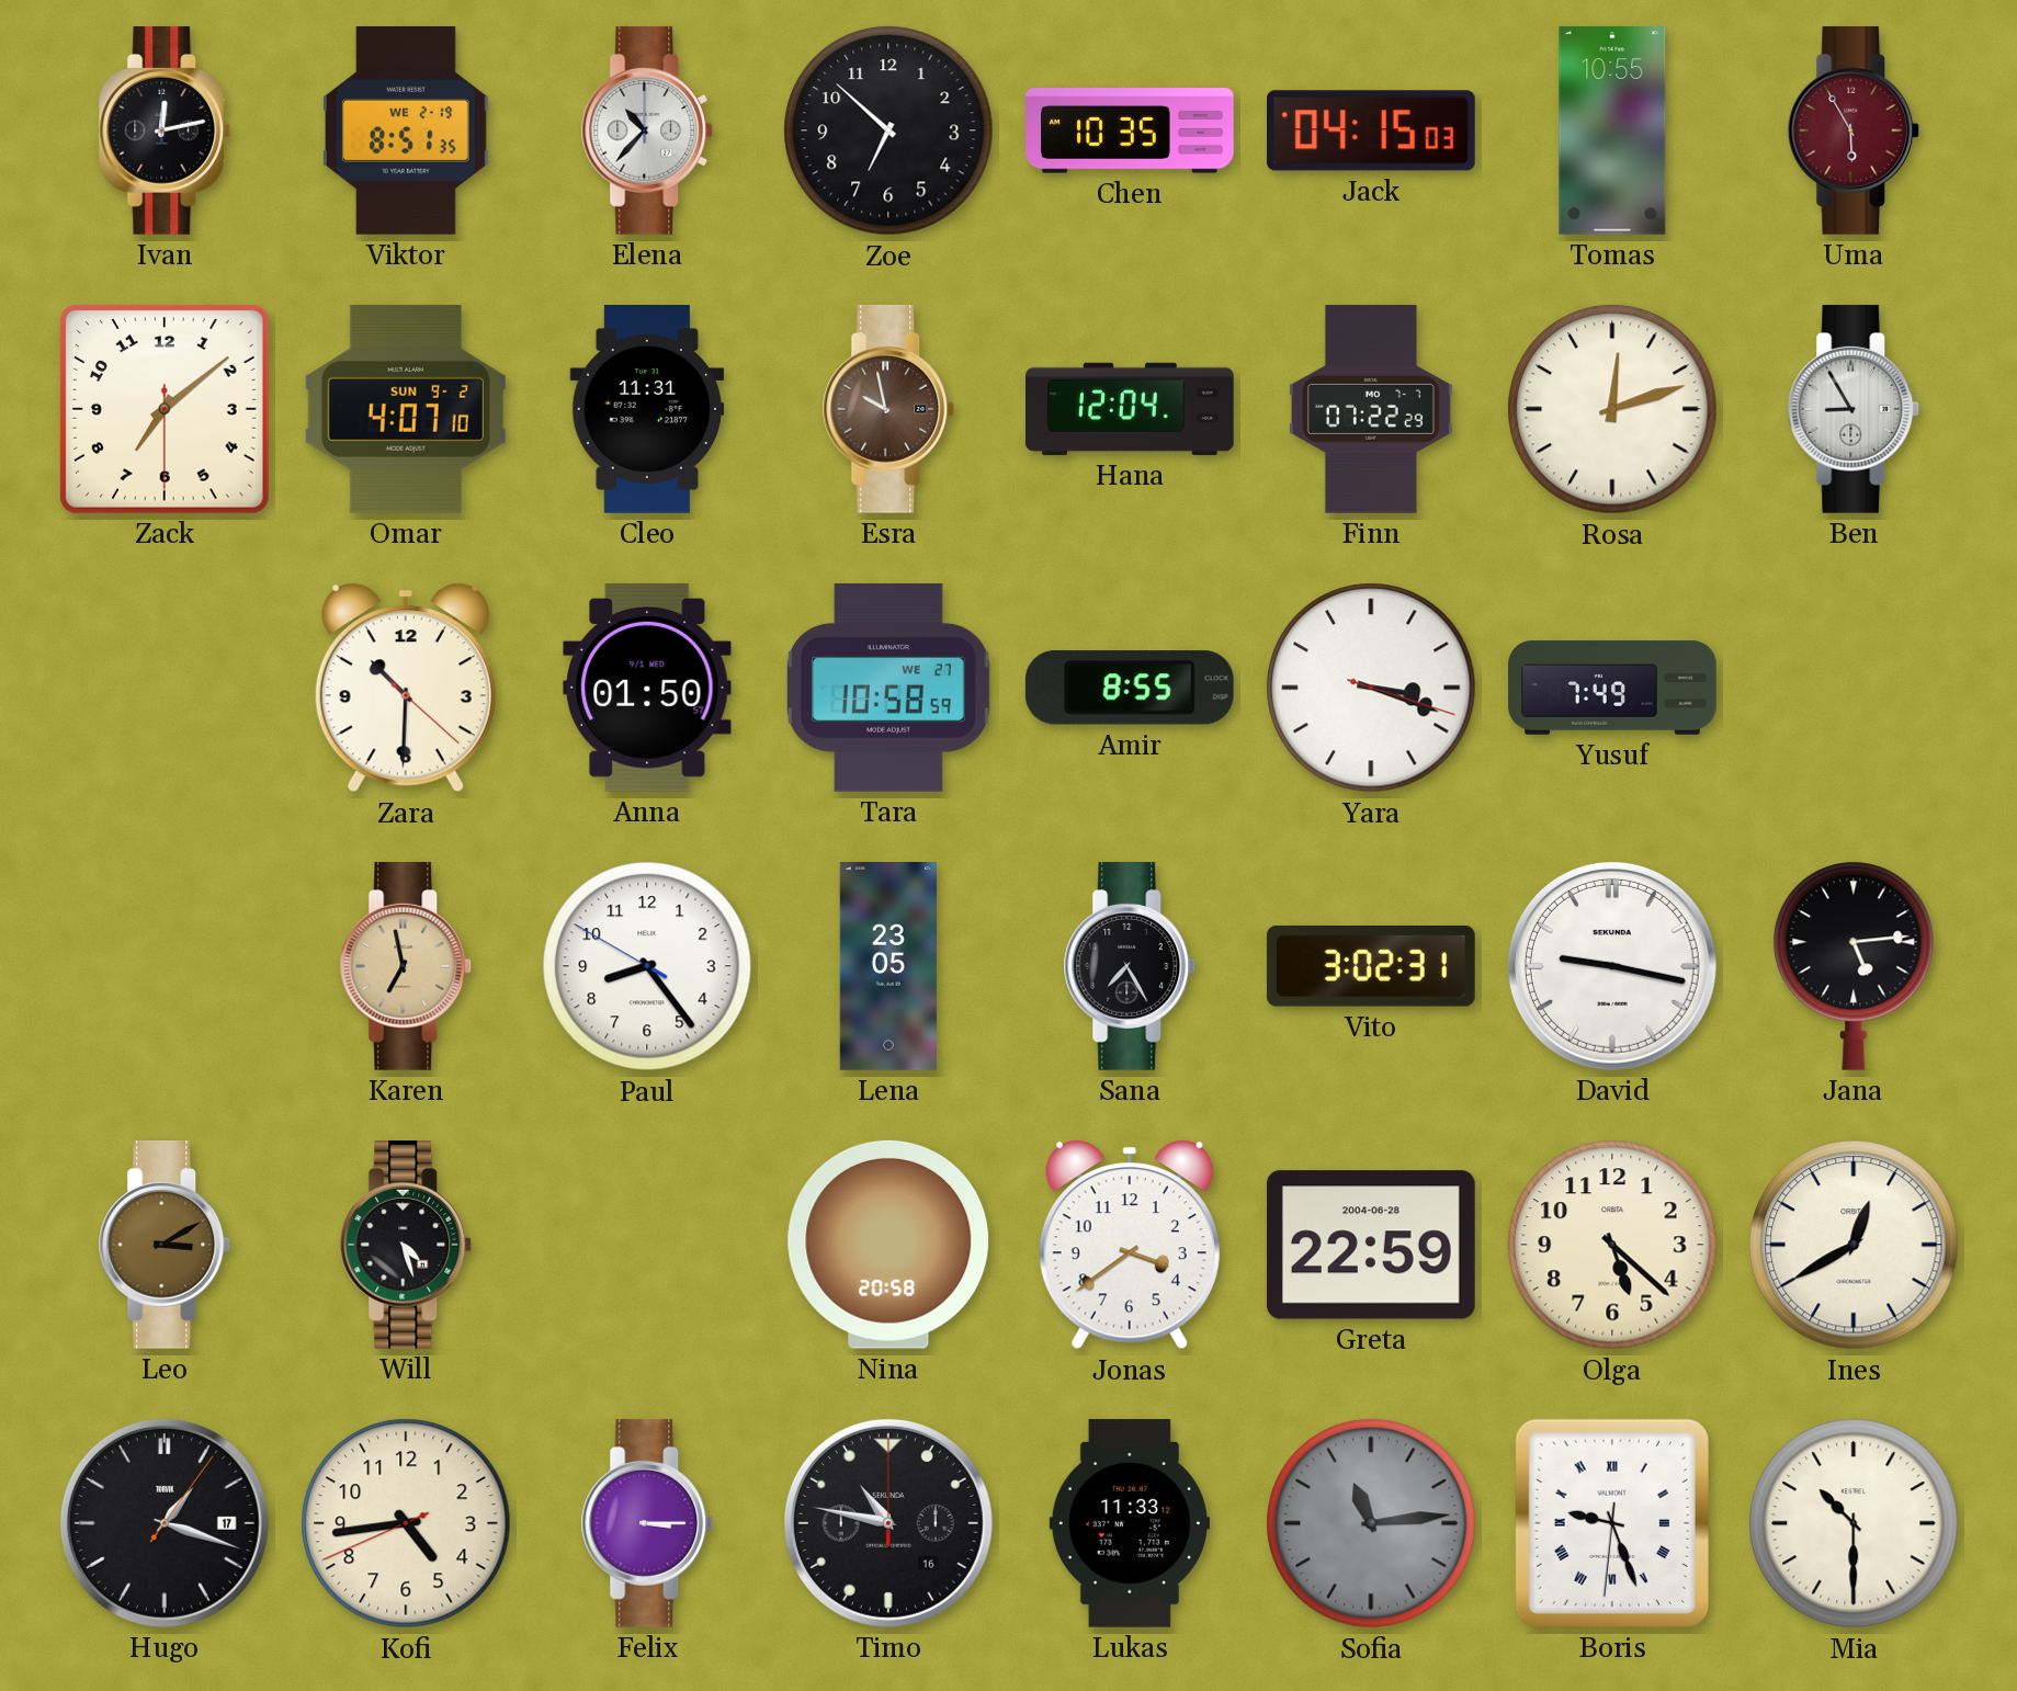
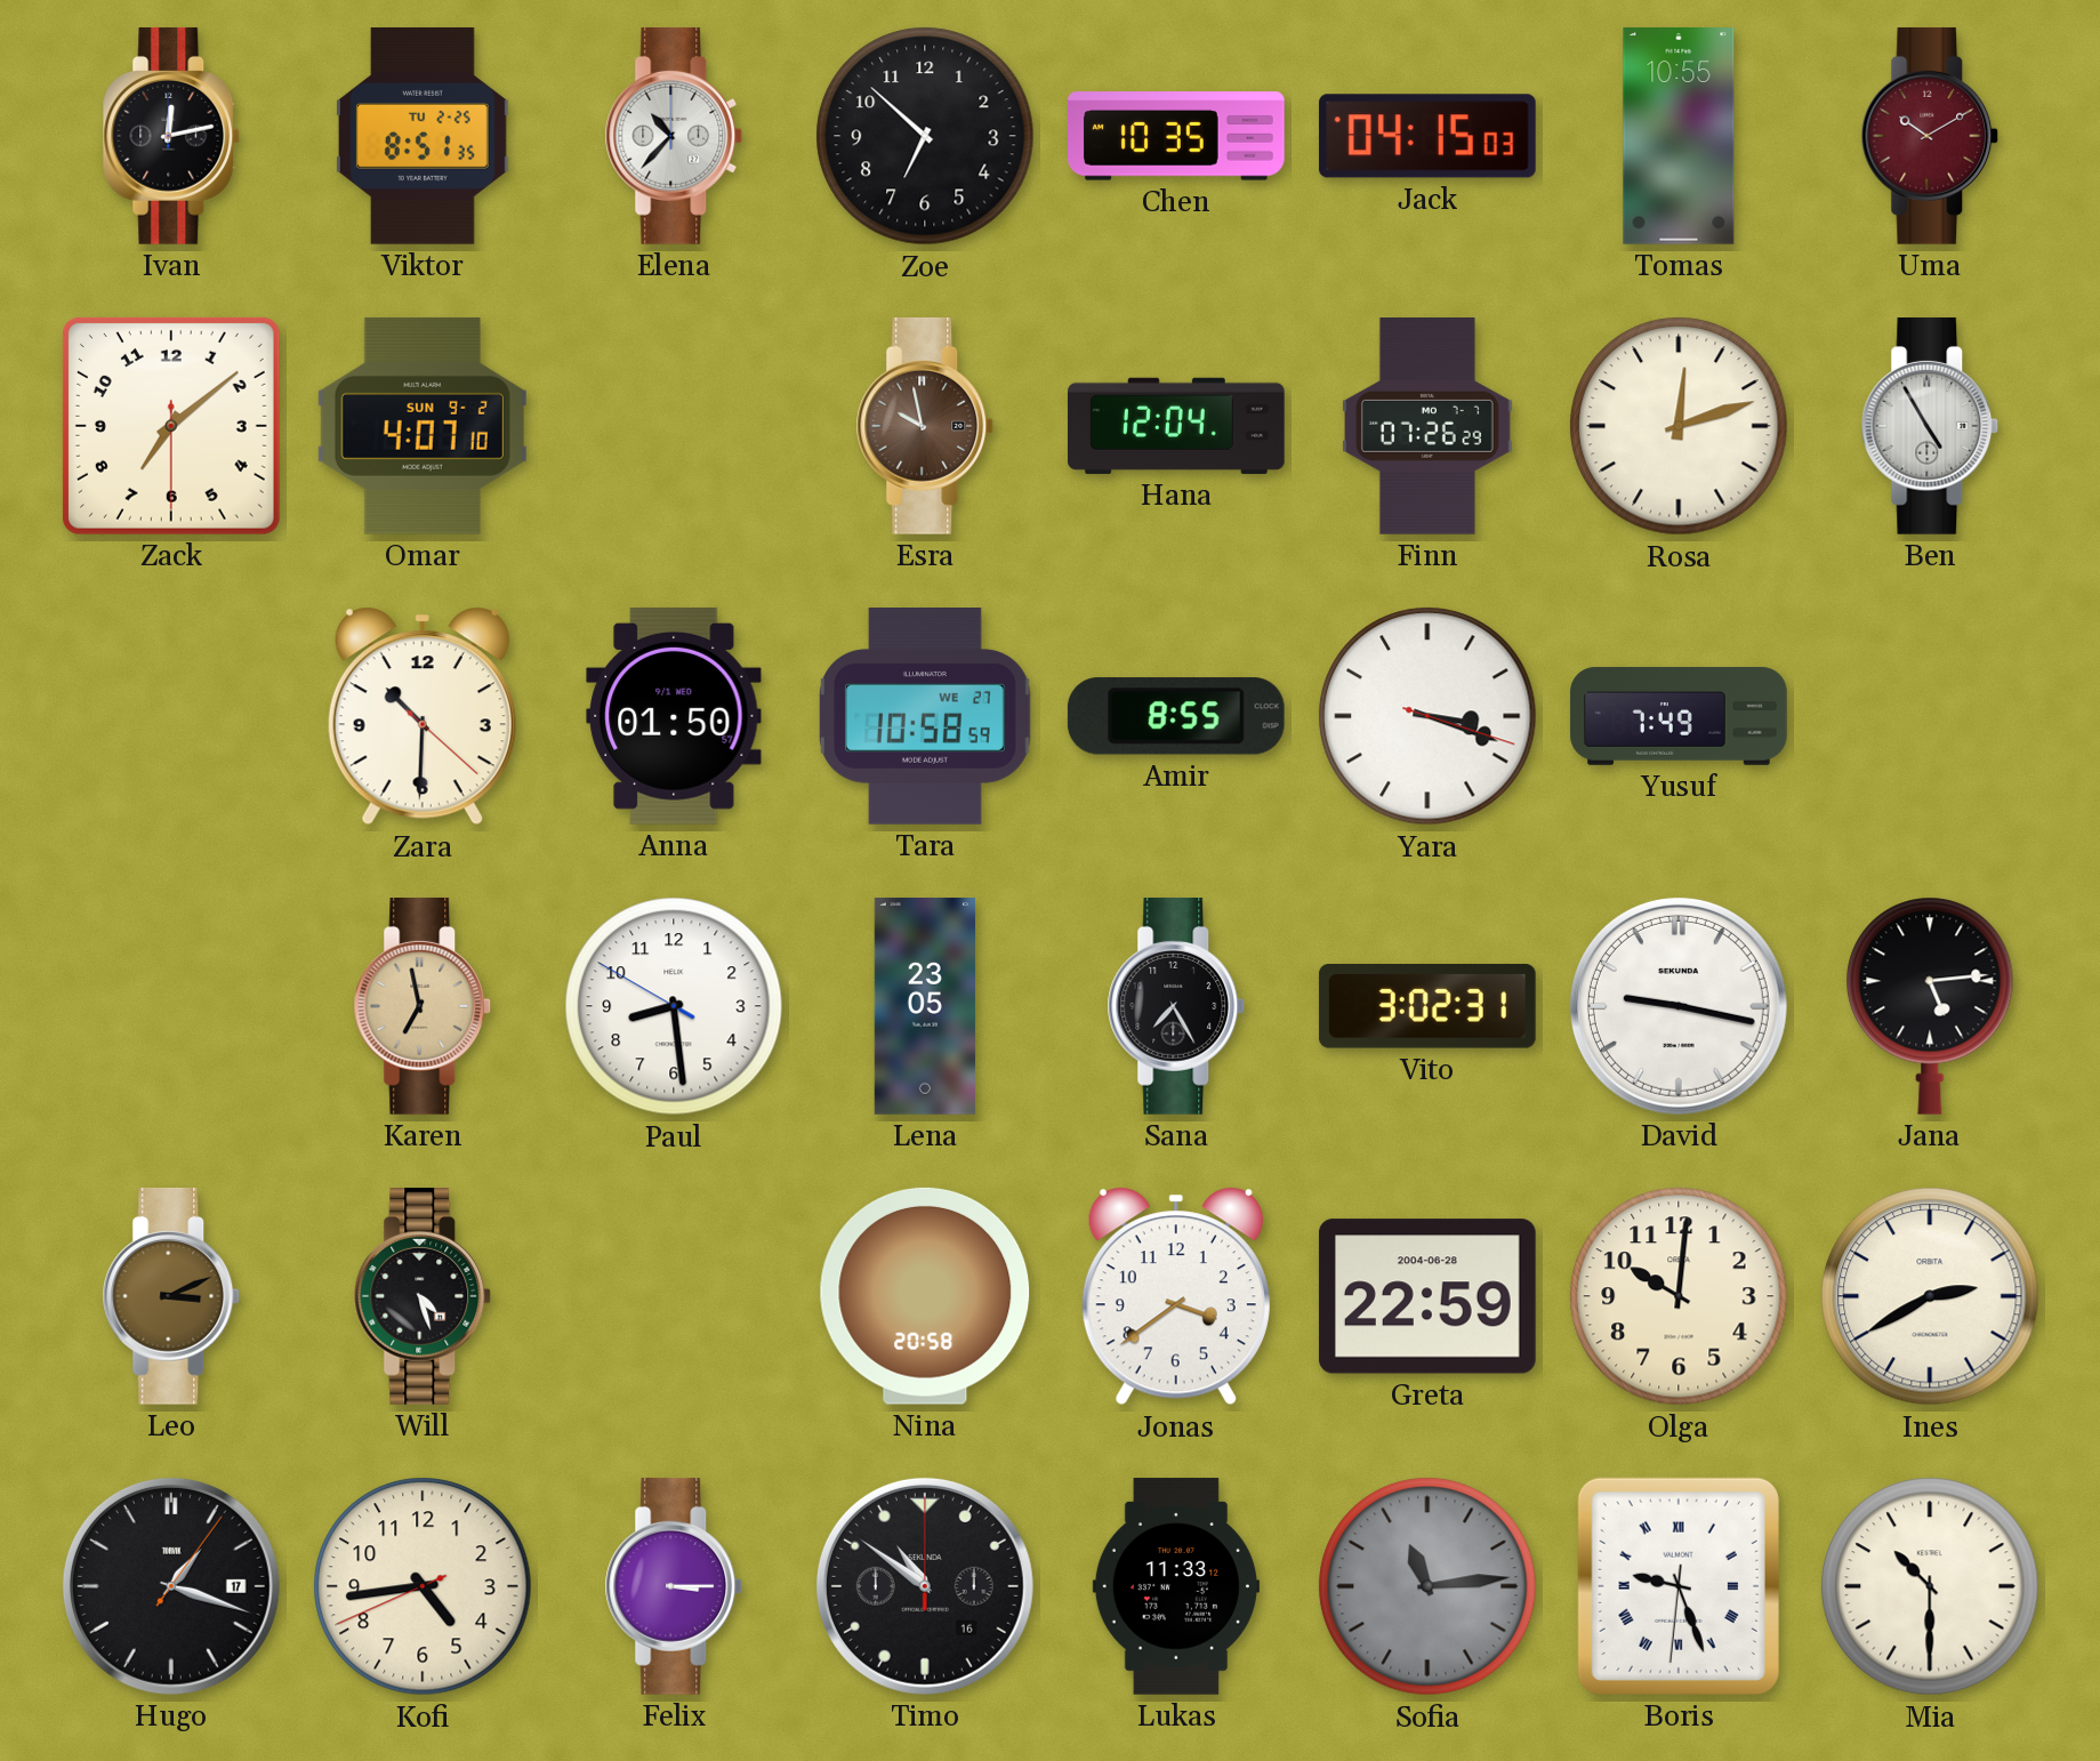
Viktor date: WE 2-19 -> TU 2-25
Uma: 5:55 -> 10:10
Cleo: 11:31 -> none
Finn: 07:22 -> 07:26
Ben: 8:55 -> 4:55
Paul: 8:23 -> 8:28
Leo: 3:10 -> 3:11
Olga: 5:22 -> 10:01
Ines: 12:40 -> 2:40
Timo: 10:47 -> 10:51
